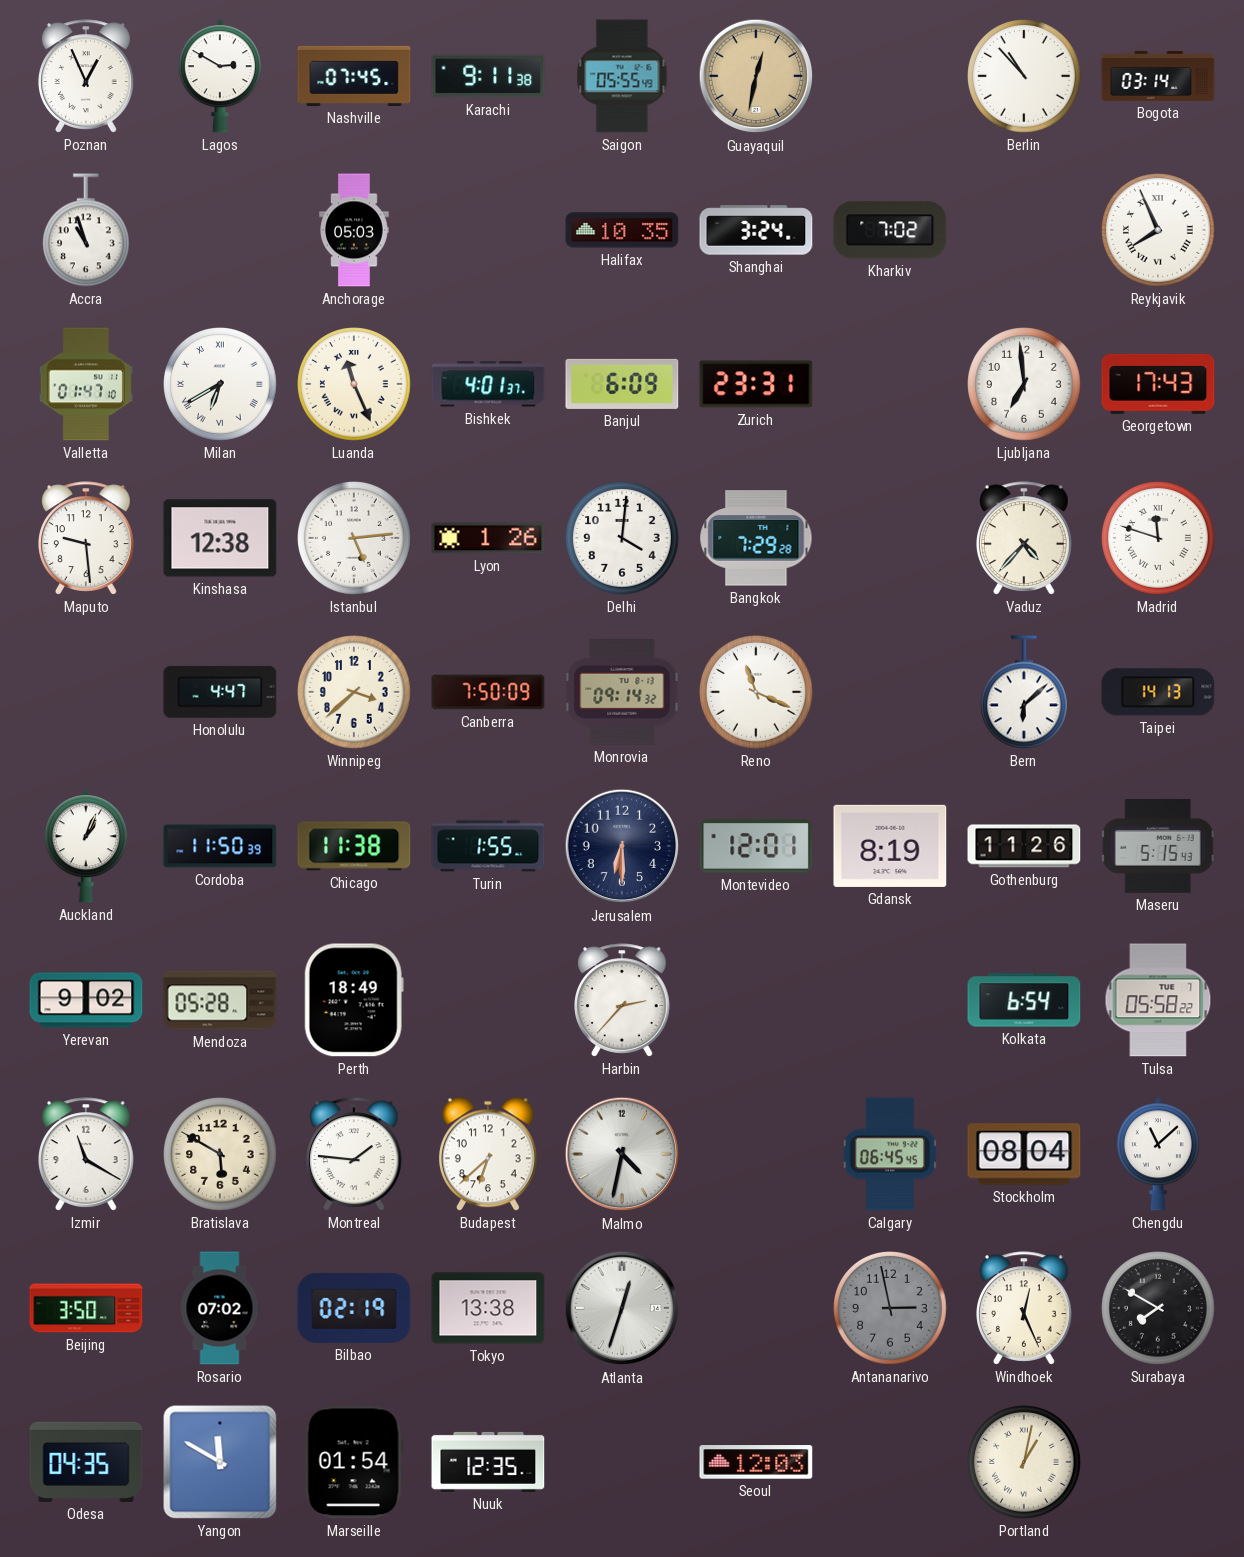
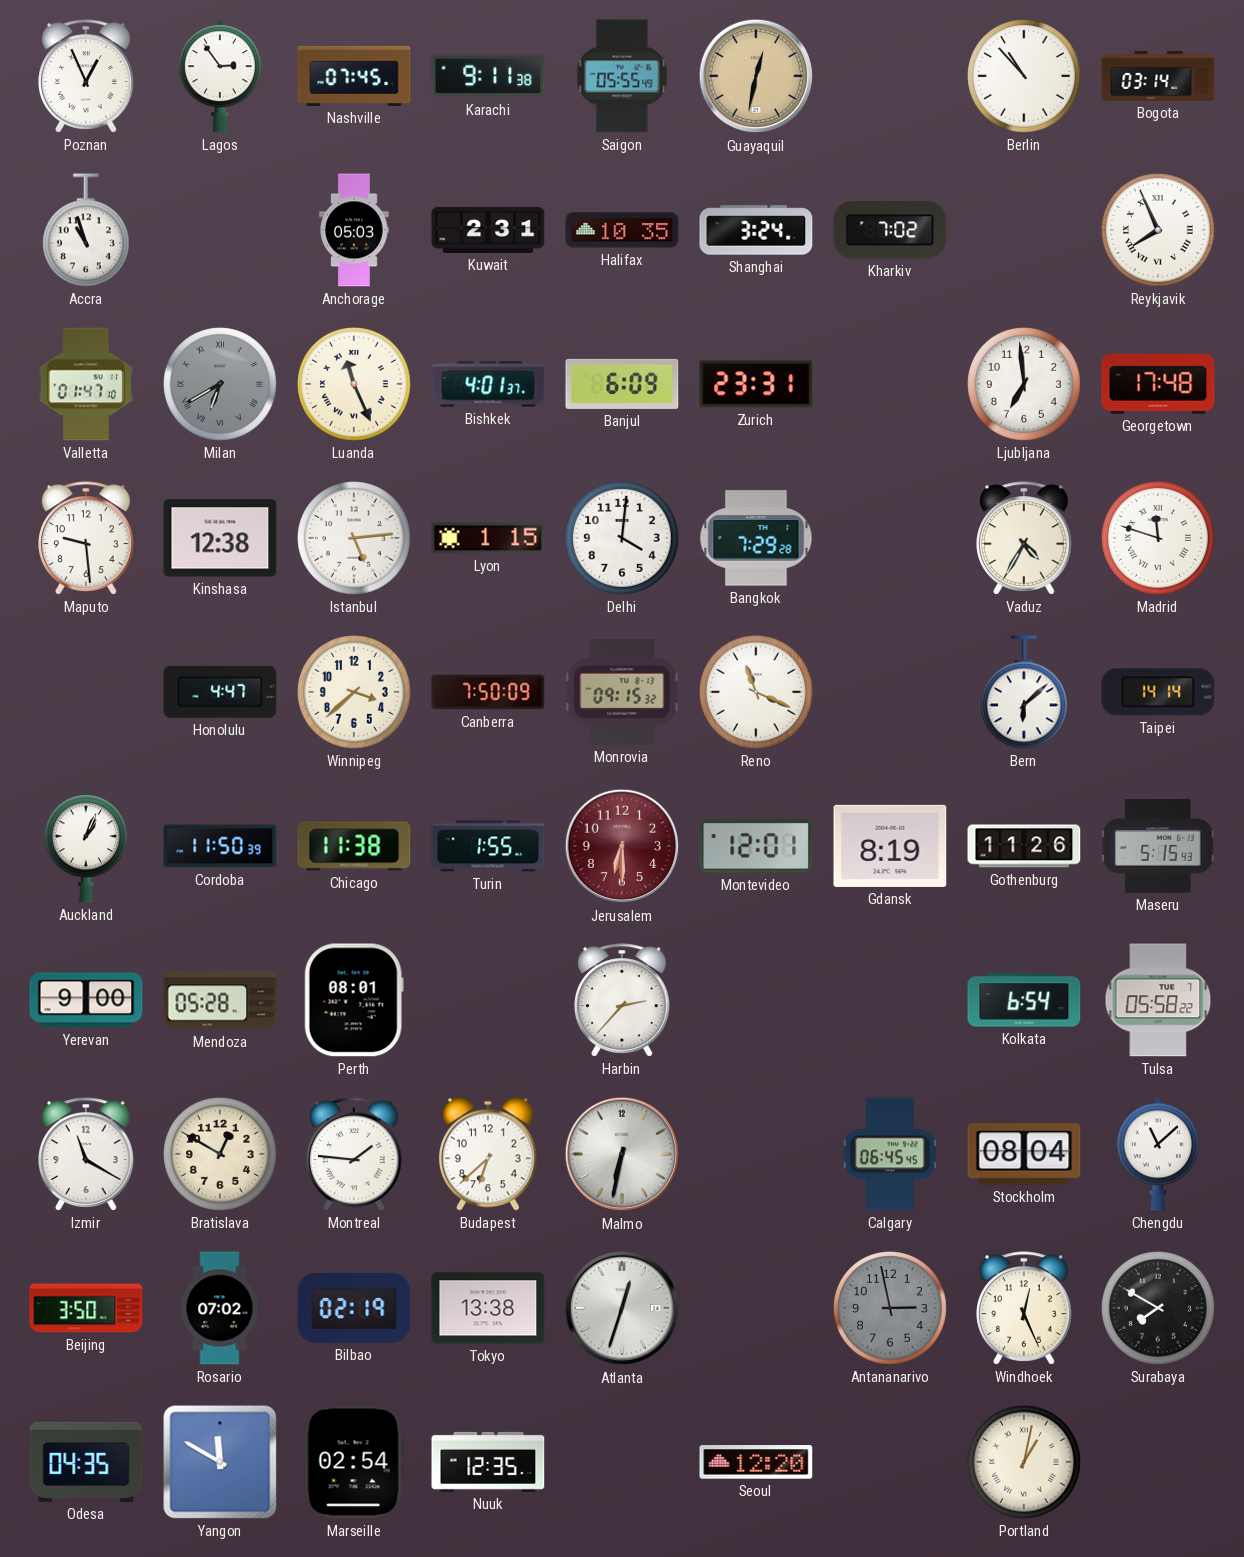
Lagos: 2:50 -> 2:54
Kuwait: none -> 2:31
Milan dial: white -> grey
Georgetown: 17:43 -> 17:48
Lyon: 1:26 -> 1:15
Vaduz: 4:37 -> 4:35
Monrovia: 09:14 -> 09:15
Taipei: 14:13 -> 14:14
Jerusalem dial: navy -> burgundy
Yerevan: 9:02 -> 9:00
Perth: 18:49 -> 08:01
Bratislava: 5:50 -> 12:50
Malmo: 4:32 -> 6:32
Marseille: 01:54 -> 02:54
Seoul: 12:03 -> 12:20
